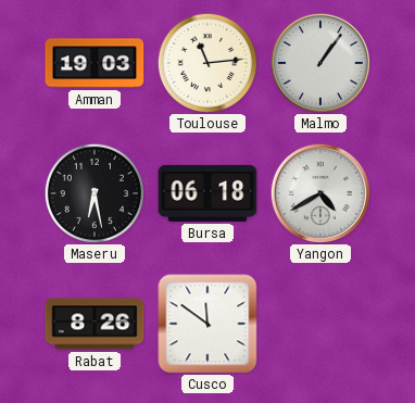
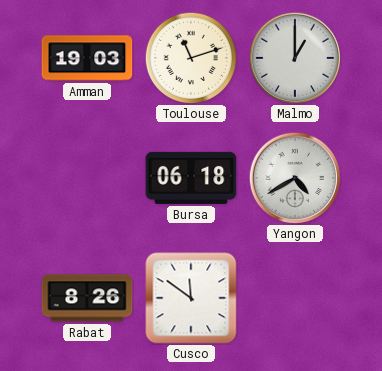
Toulouse: 11:14 -> 11:12
Malmo: 1:06 -> 1:00
Maseru: 6:28 -> none
